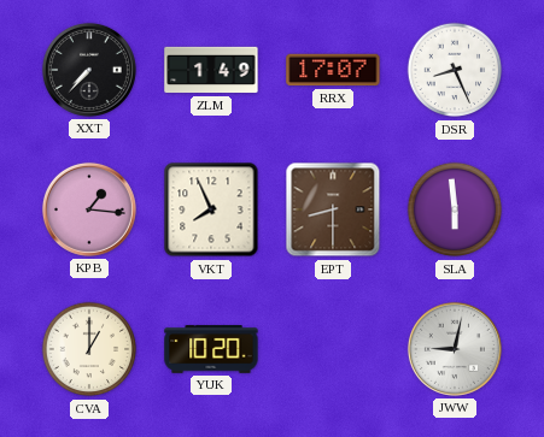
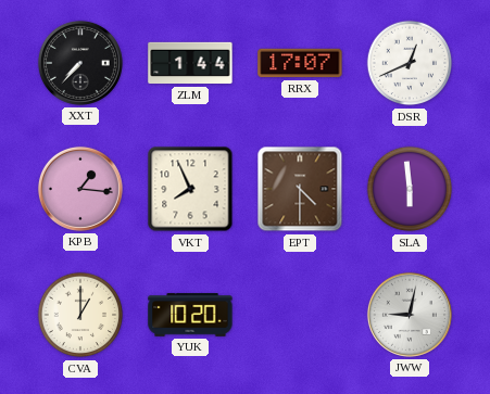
ZLM: 1:49 -> 1:44
DSR: 8:26 -> 12:41
EPT: 8:30 -> 4:30
